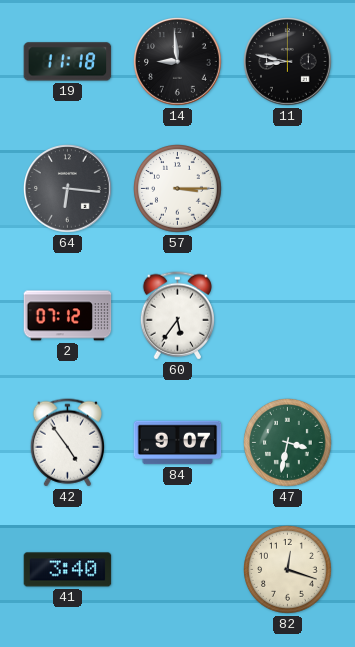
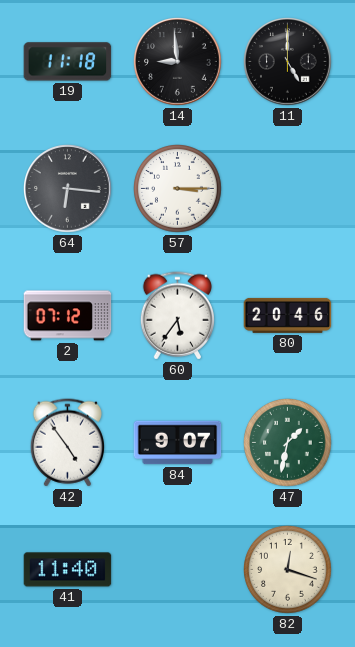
11: 8:47 -> 5:00
80: none -> 20:46
47: 3:32 -> 1:32
41: 3:40 -> 11:40
